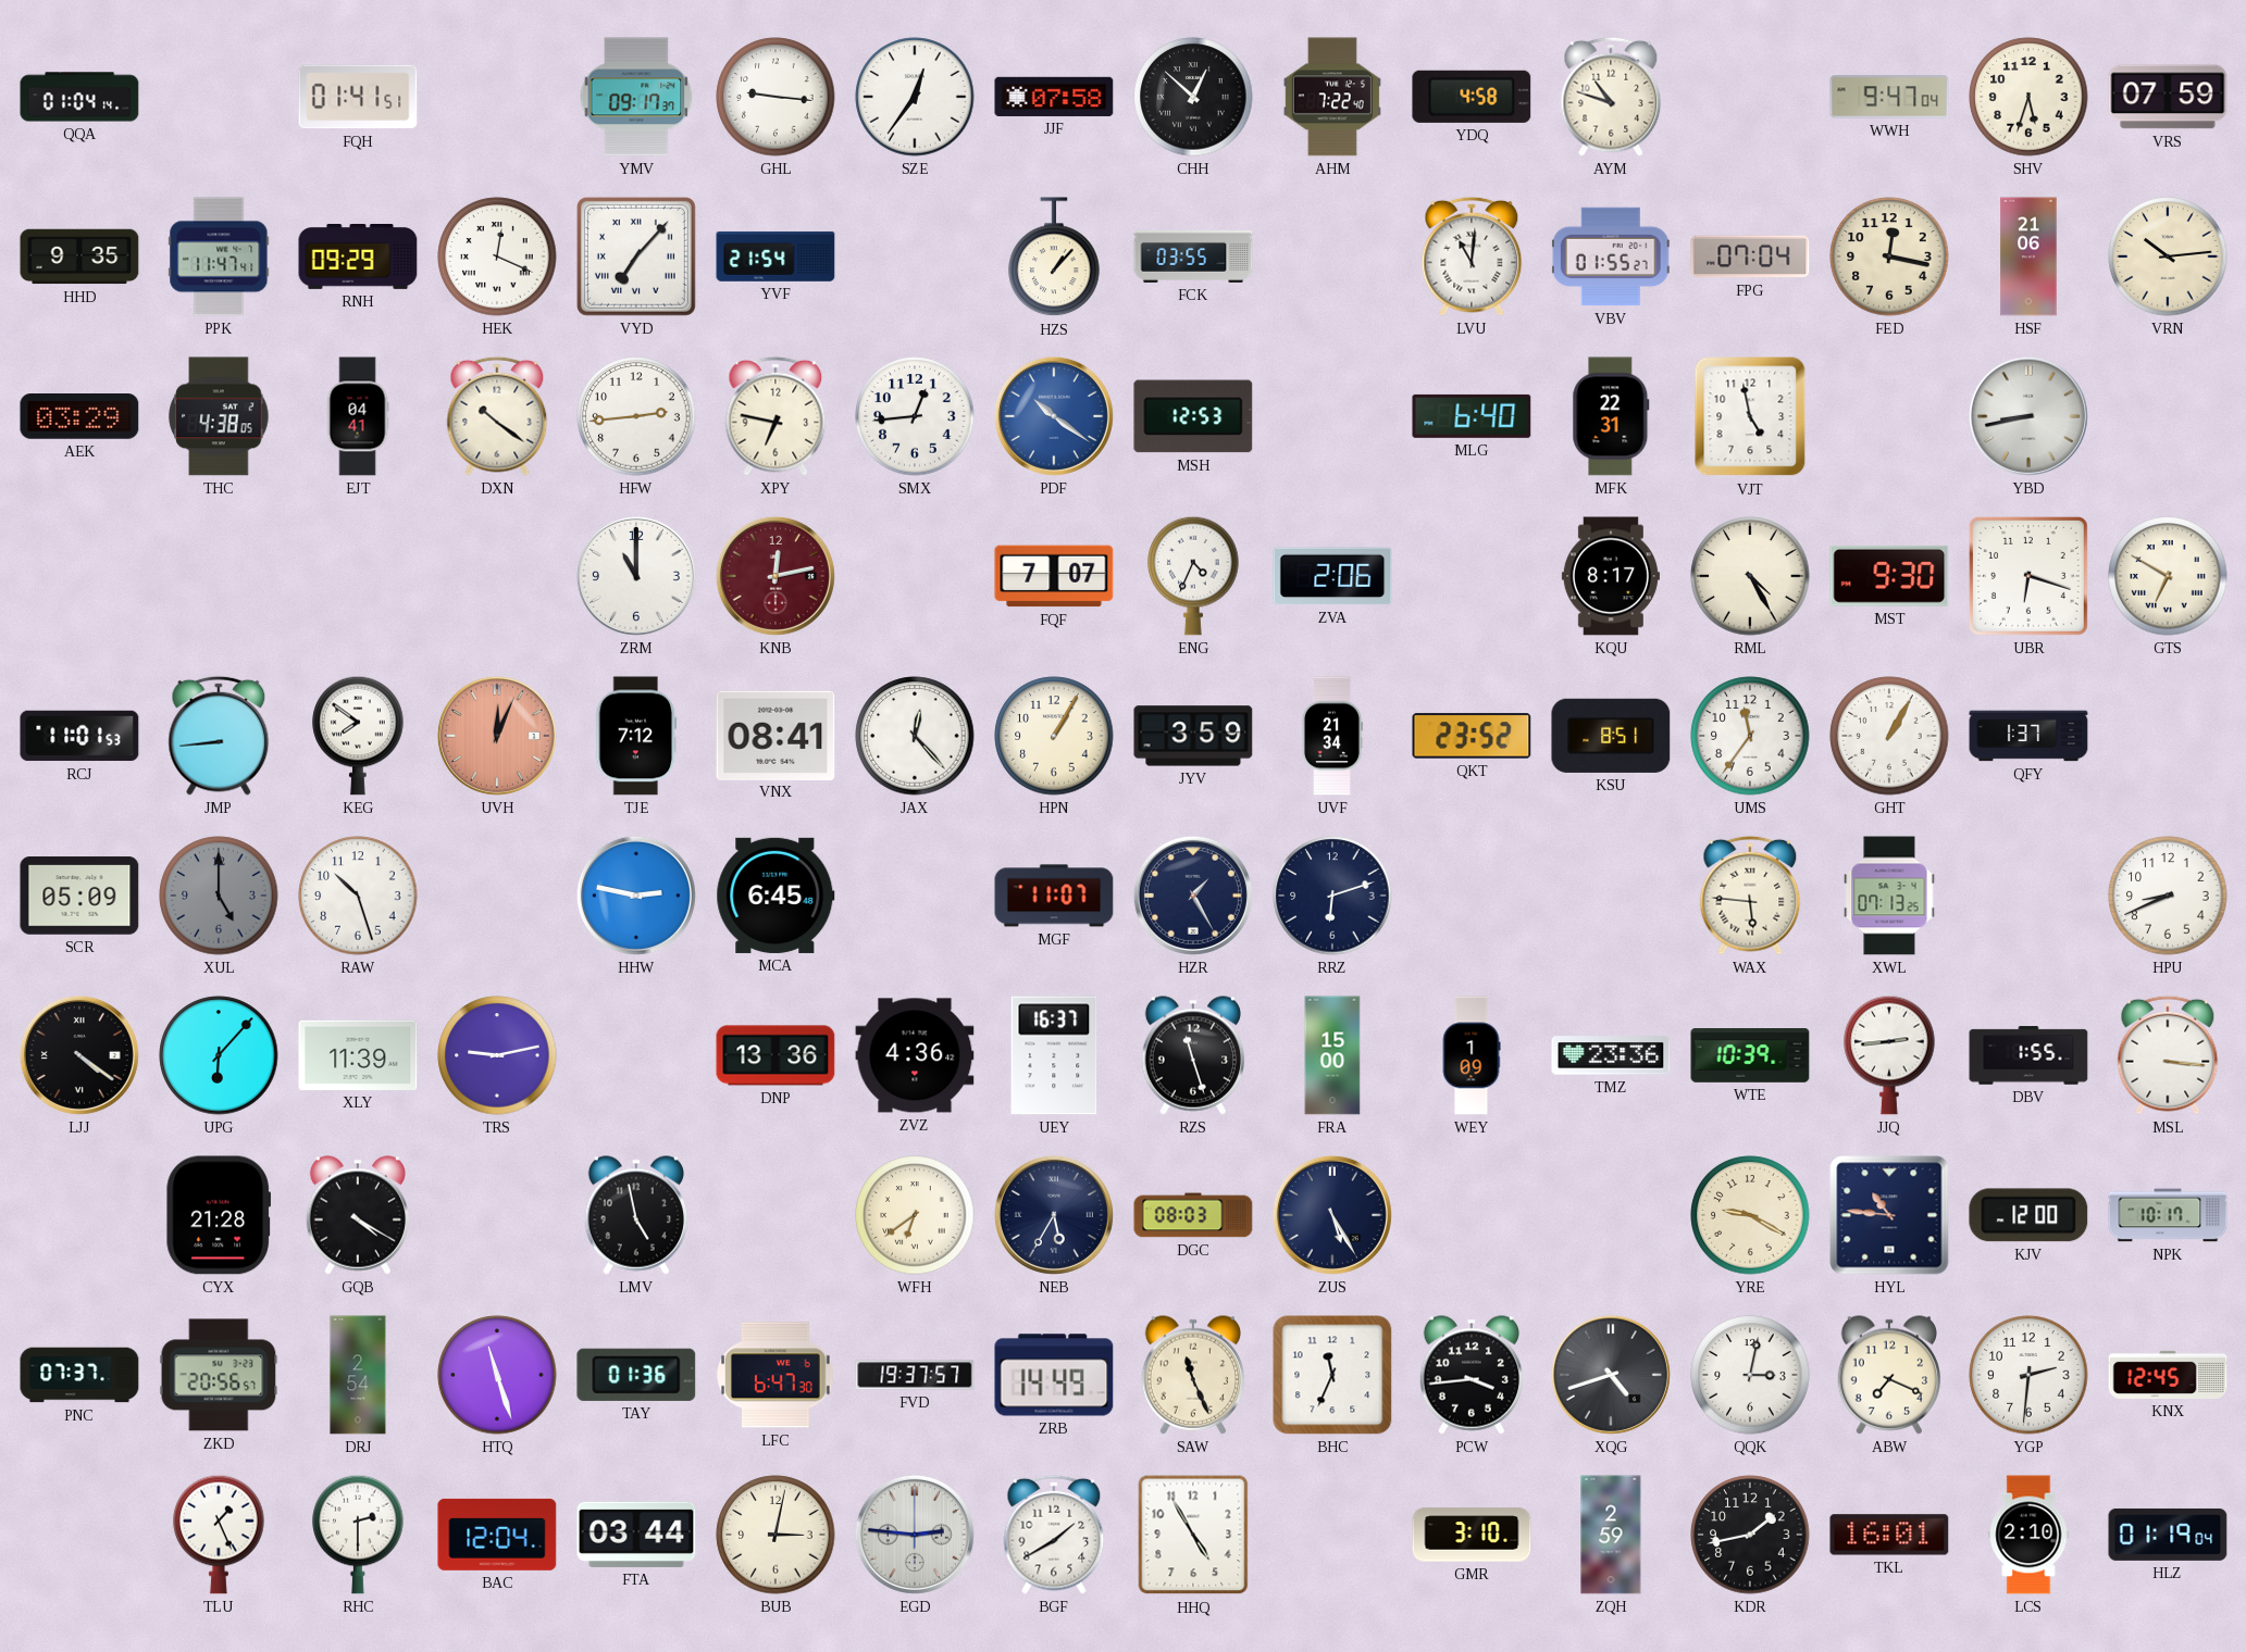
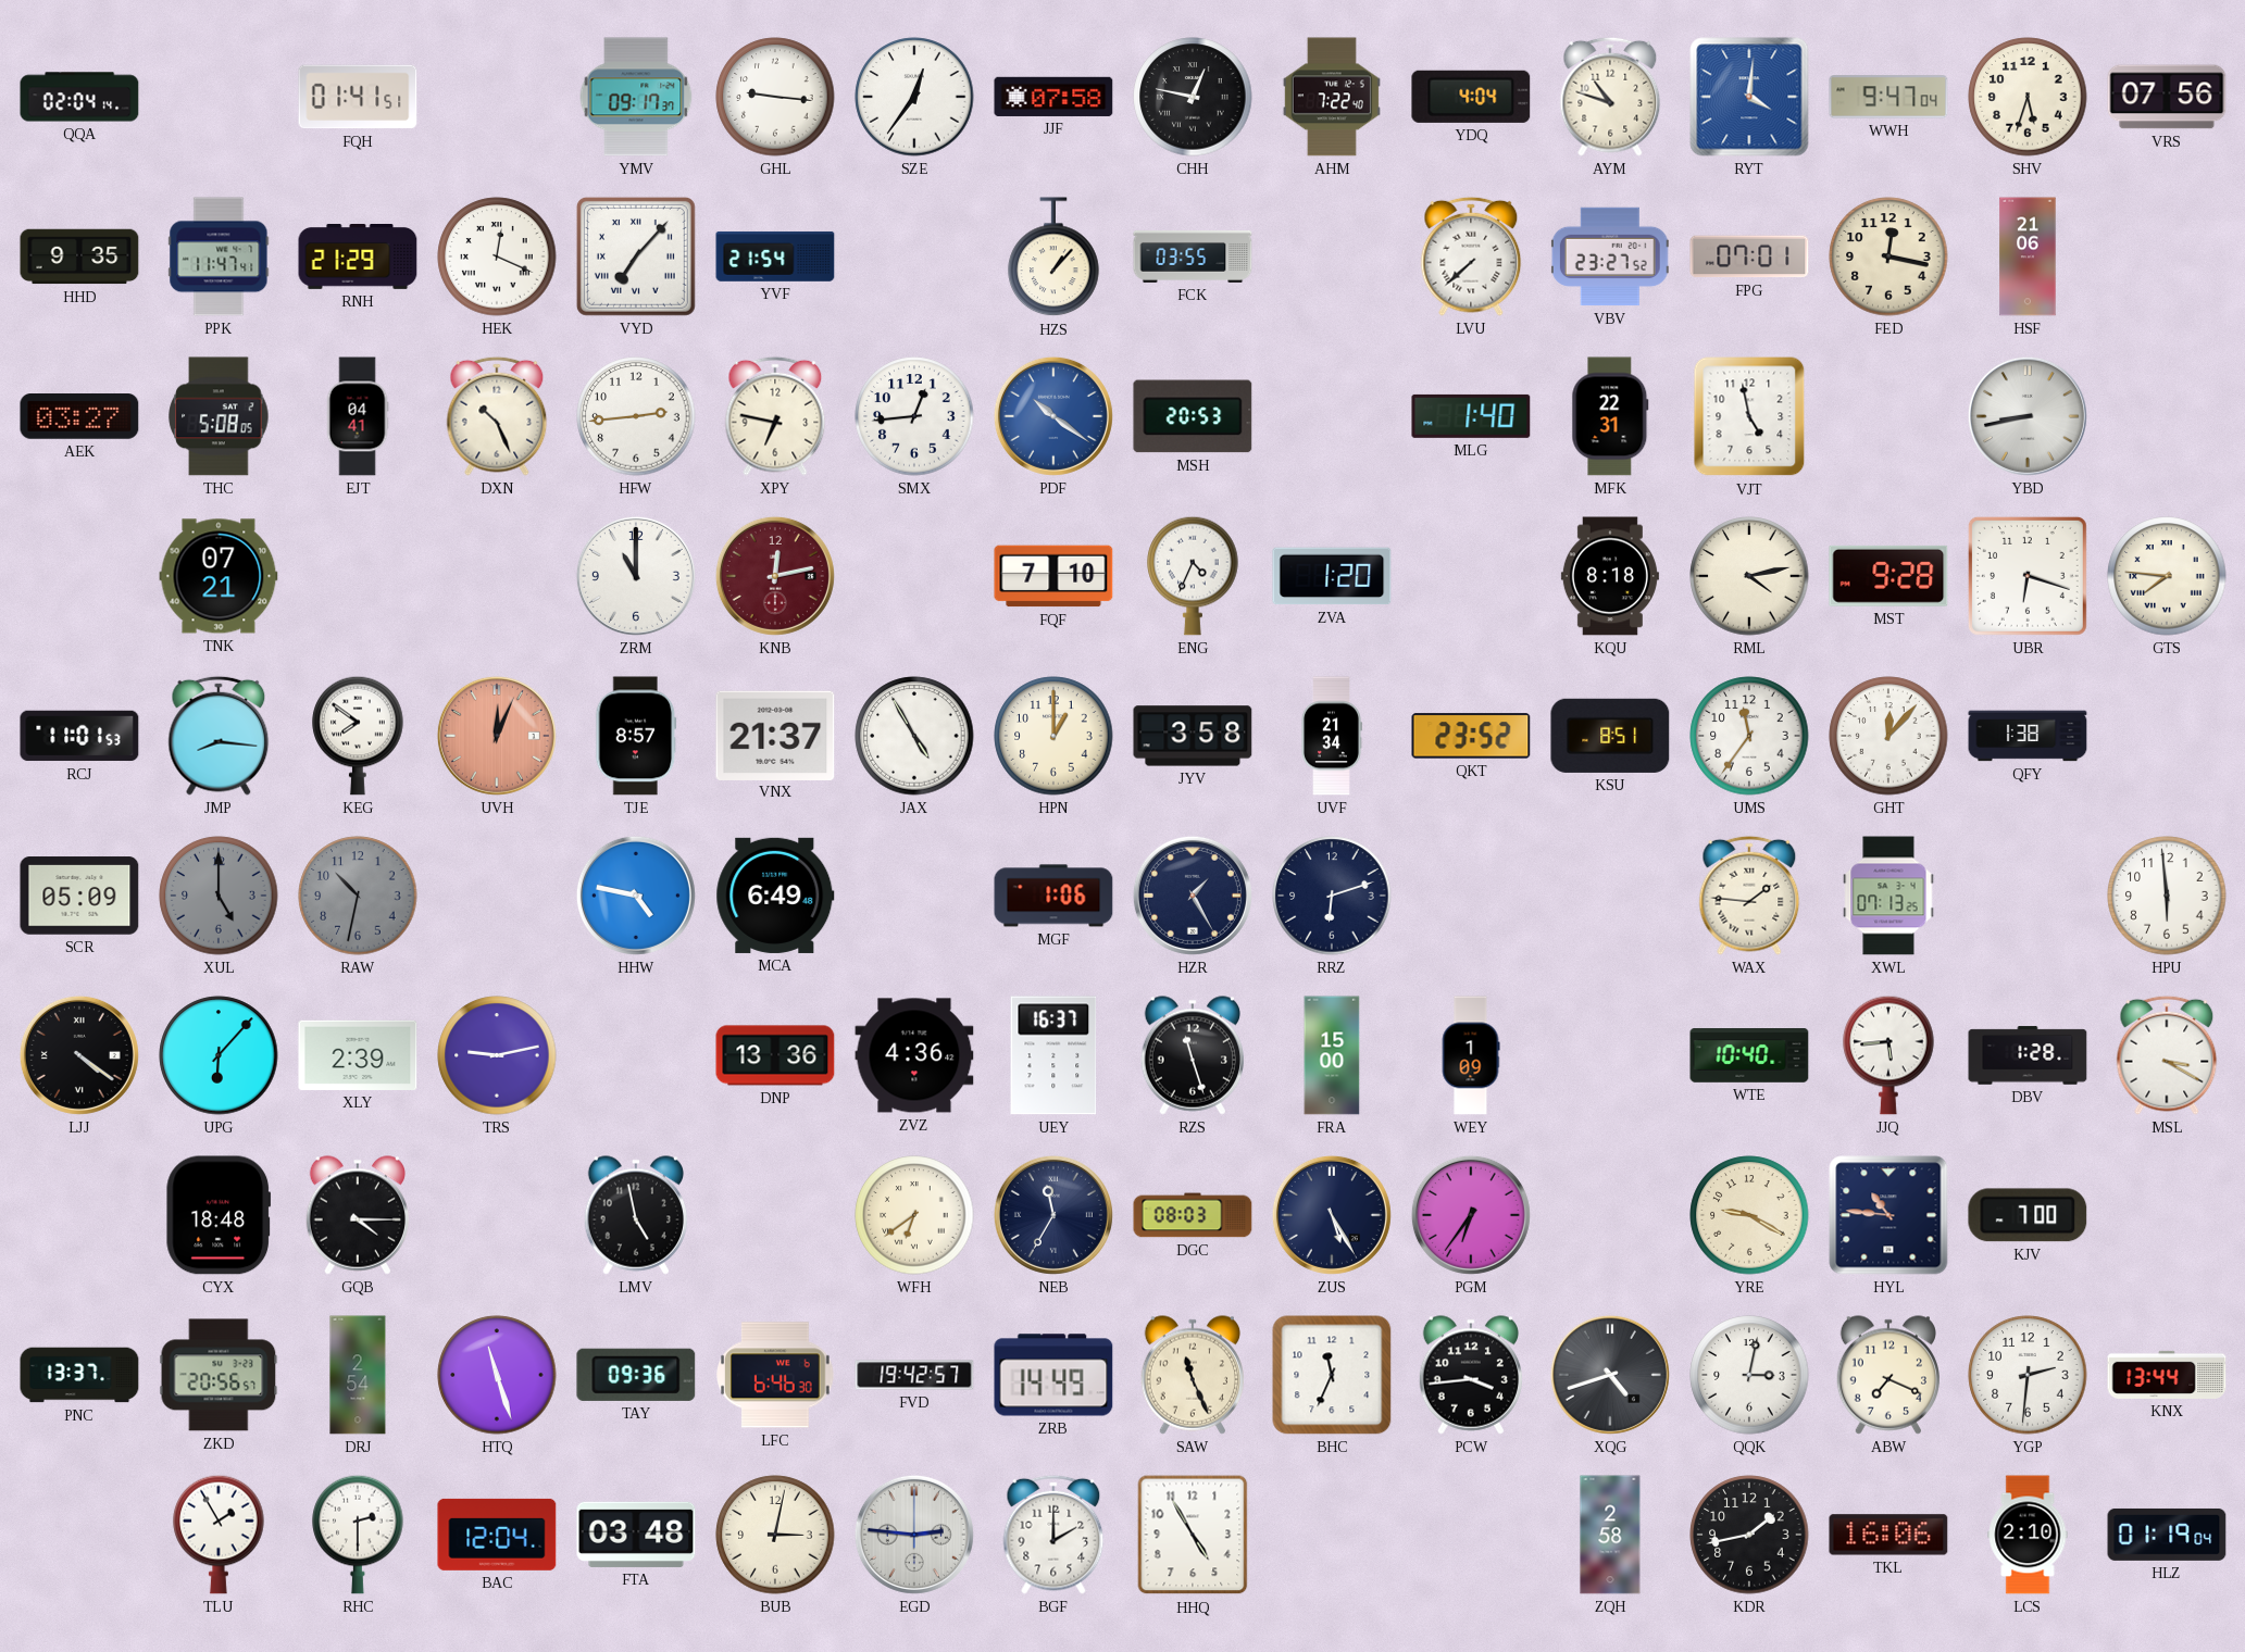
QQA: 01:04 -> 02:04
CHH: 12:52 -> 12:47
YDQ: 4:58 -> 4:04
RYT: none -> 4:01
VRS: 07:59 -> 07:56
RNH: 09:29 -> 21:29
LVU: 11:01 -> 7:38
VBV: 01:55 -> 23:27
FPG: 07:04 -> 07:01
VRN: 10:14 -> none
AEK: 03:29 -> 03:27
THC: 4:38 -> 5:08
DXN: 10:21 -> 10:26
MSH: 12:53 -> 20:53
MLG: 6:40 -> 1:40
TNK: none -> 07:21
FQF: 7:07 -> 7:10
ZVA: 2:06 -> 1:20
KQU: 8:17 -> 8:18
RML: 4:25 -> 4:13
MST: 9:30 -> 9:28
GTS: 6:50 -> 7:46
JMP: 8:44 -> 8:16
TJE: 7:12 -> 8:57
VNX: 08:41 -> 21:37
JAX: 12:23 -> 4:55
HPN: 1:05 -> 1:00
JYV: 3:59 -> 3:58
GHT: 1:05 -> 12:07
QFY: 1:37 -> 1:38
RAW: 10:27 -> 10:32
RAW dial: white -> grey
HHW: 2:47 -> 4:47
MCA: 6:45 -> 6:49
MGF: 11:07 -> 1:06
WAX: 5:46 -> 1:46
HPU: 8:41 -> 5:59
XLY: 11:39 -> 2:39
TMZ: 23:36 -> none
WTE: 10:39 -> 10:40
JJQ: 2:44 -> 5:44
DBV: 1:55 -> 1:28
MSL: 3:16 -> 3:20
CYX: 21:28 -> 18:48
GQB: 4:20 -> 4:15
NEB: 5:35 -> 11:35
PGM: none -> 6:36
KJV: 12:00 -> 7:00
NPK: 10:17 -> none
PNC: 07:37 -> 13:37
TAY: 01:36 -> 09:36
LFC: 6:47 -> 6:46
FVD: 19:37 -> 19:42
KNX: 12:45 -> 13:44
TLU: 1:26 -> 1:55
FTA: 03:44 -> 03:48
BGF: 1:40 -> 2:00
GMR: 3:10 -> none
ZQH: 2:59 -> 2:58
TKL: 16:01 -> 16:06
